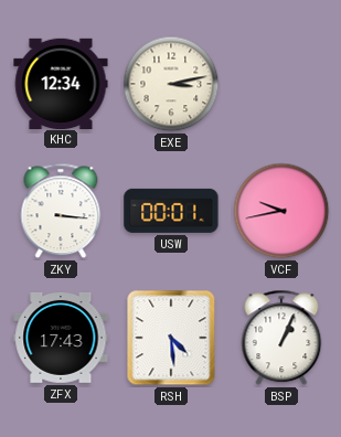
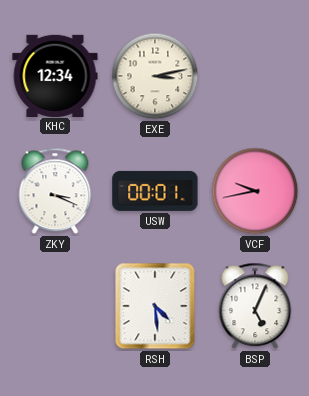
ZKY: 3:16 -> 3:19
ZFX: 17:43 -> none
BSP: 1:04 -> 5:04
